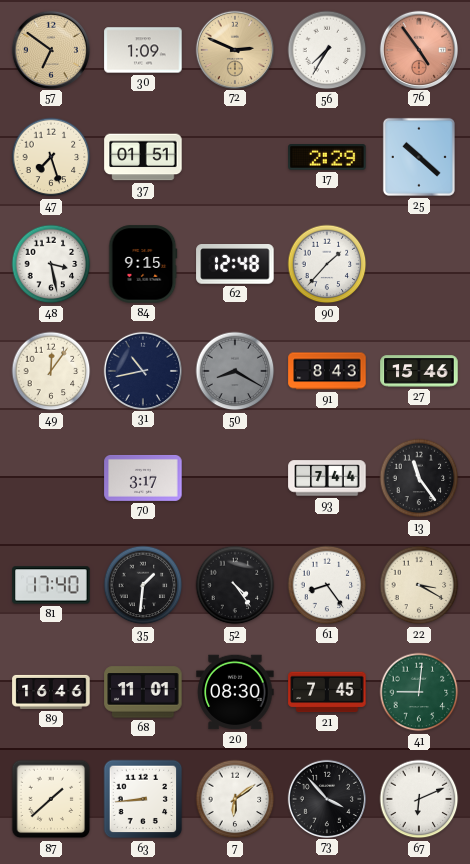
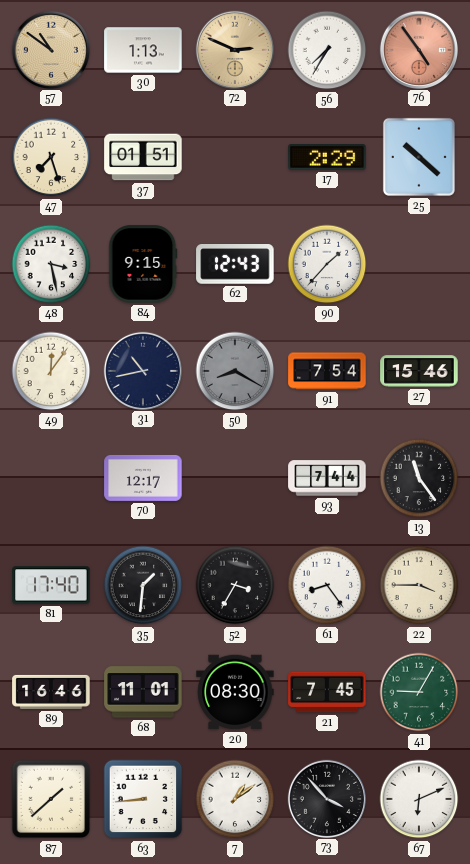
57: 6:51 -> 10:51
30: 1:09 -> 1:13
62: 12:48 -> 12:43
91: 8:43 -> 7:54
70: 3:17 -> 12:17
52: 4:24 -> 3:35
22: 3:20 -> 3:45
41: 9:01 -> 9:05
7: 6:09 -> 1:09
